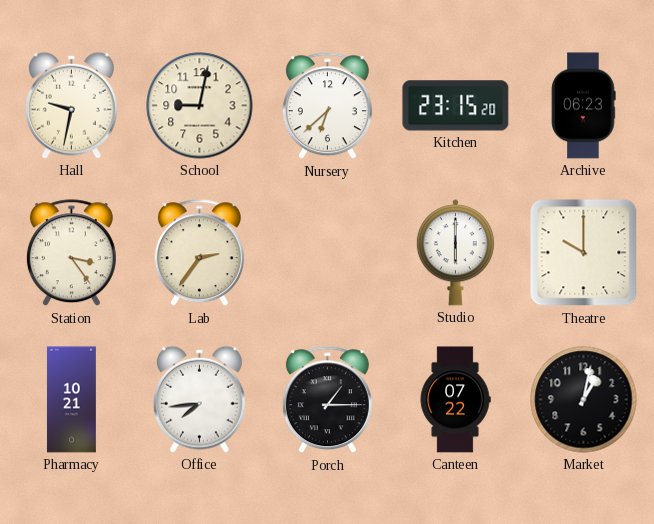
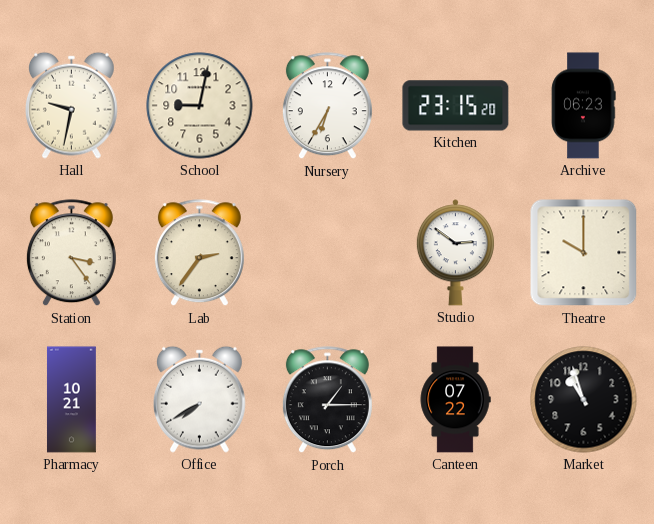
Nursery: 6:38 -> 6:35
Studio: 6:00 -> 2:51
Office: 7:44 -> 7:40
Market: 1:02 -> 10:57
